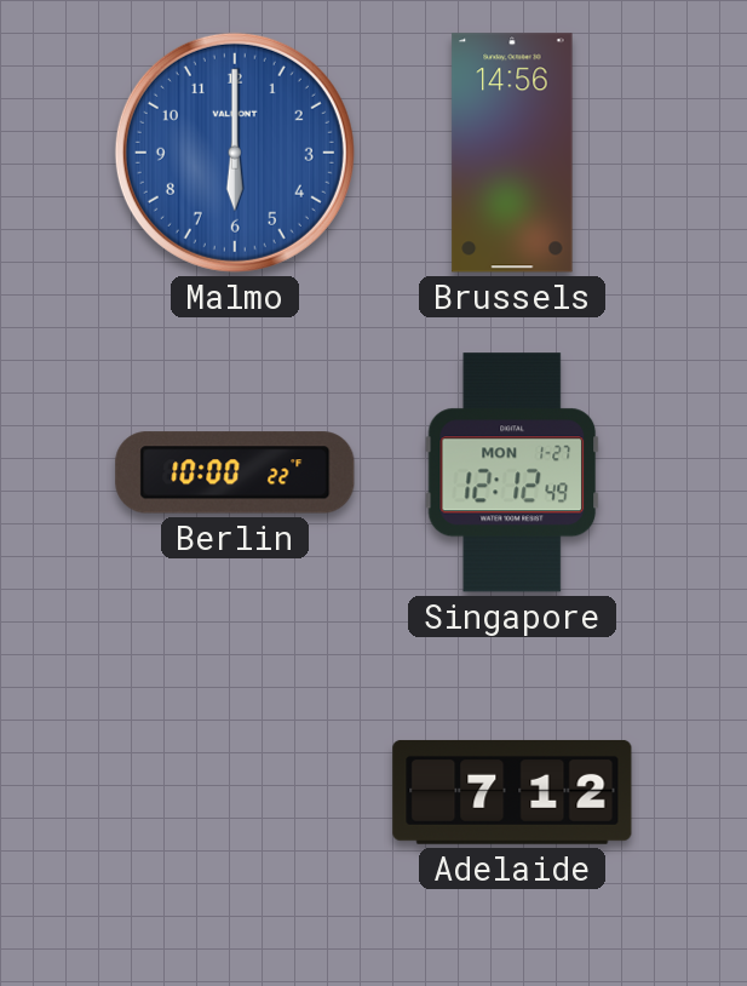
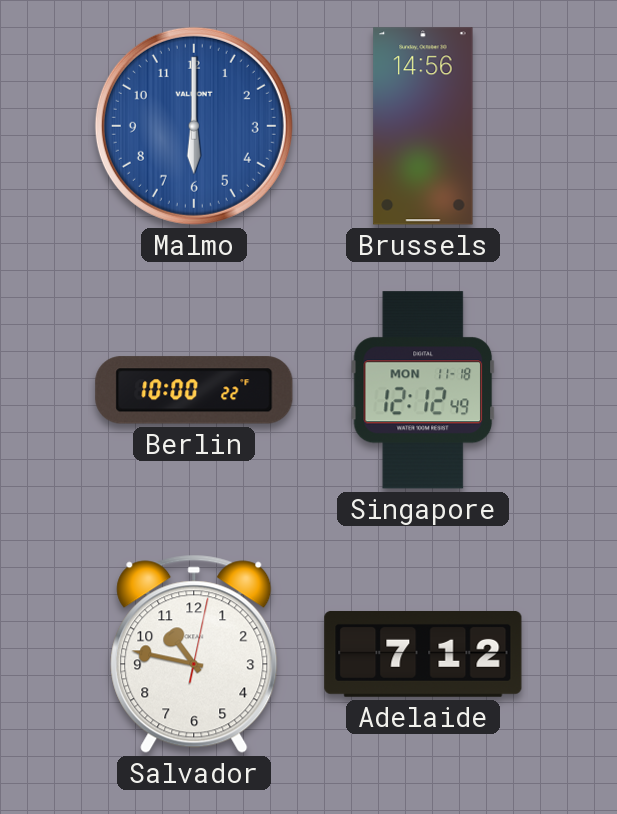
Singapore date: MON 1-27 -> MON 11-18
Salvador: none -> 10:47
